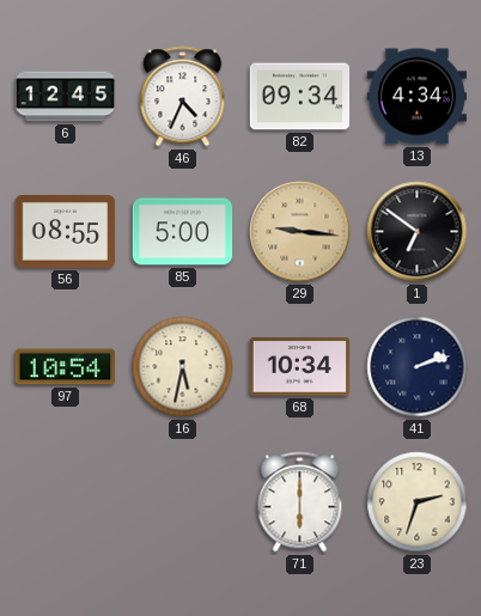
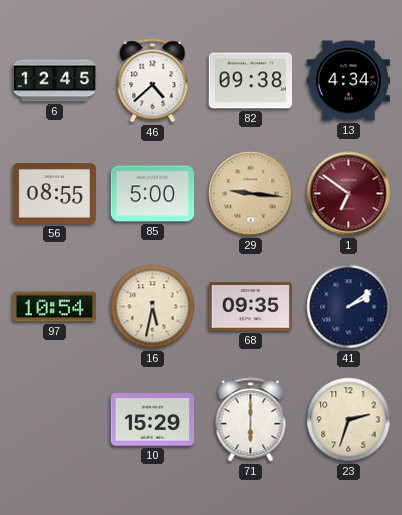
46: 4:34 -> 4:38
82: 09:34 -> 09:38
1 dial: black -> burgundy
68: 10:34 -> 09:35
41: 2:12 -> 2:09
10: none -> 15:29
